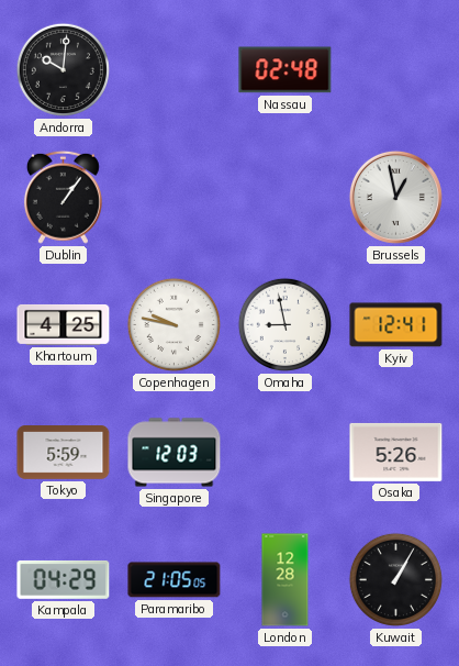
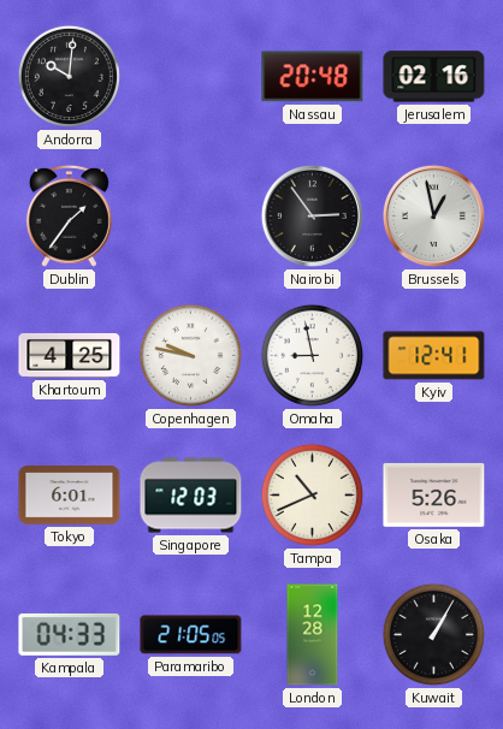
Nassau: 02:48 -> 20:48
Jerusalem: none -> 02:16
Dublin: 1:06 -> 1:36
Nairobi: none -> 2:54
Tokyo: 5:59 -> 6:01
Tampa: none -> 10:41
Kampala: 04:29 -> 04:33
